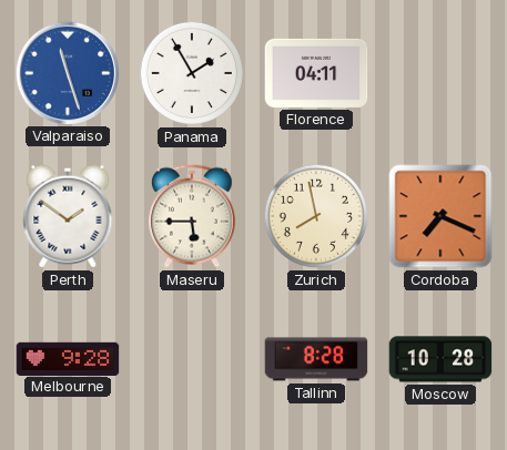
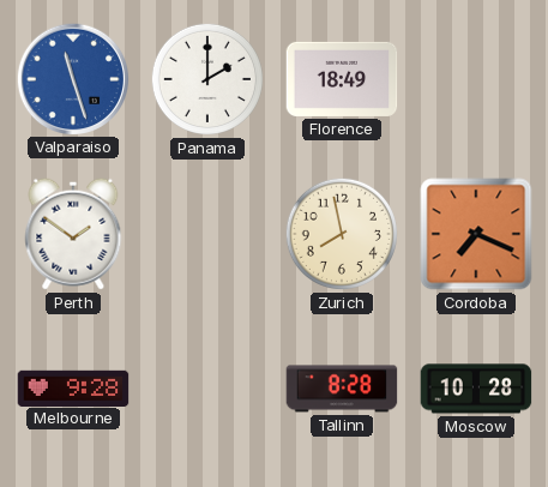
Panama: 1:55 -> 2:00
Florence: 04:11 -> 18:49
Maseru: 5:45 -> none
